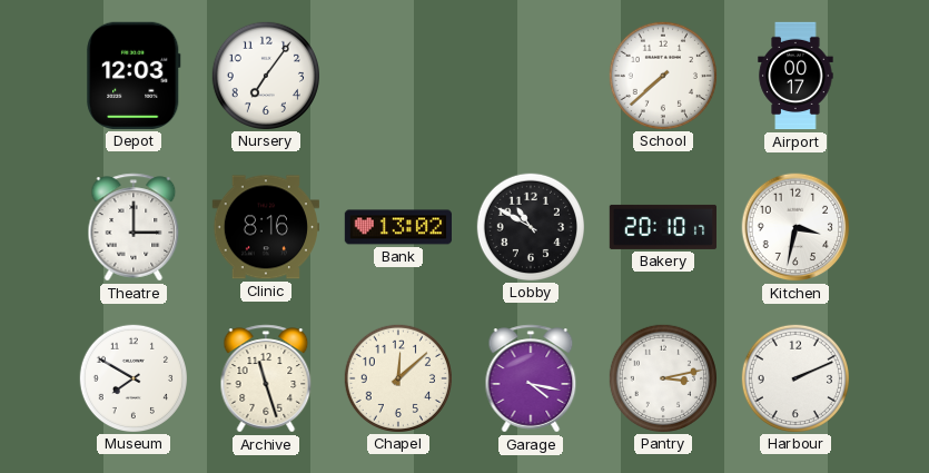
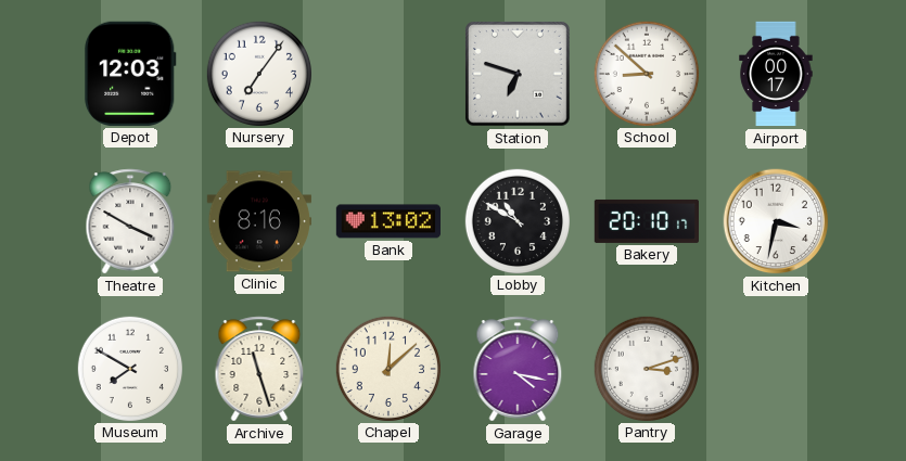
Station: none -> 6:48
School: 7:38 -> 8:52
Theatre: 3:00 -> 3:50
Pantry: 3:13 -> 3:12
Harbour: 2:11 -> none
